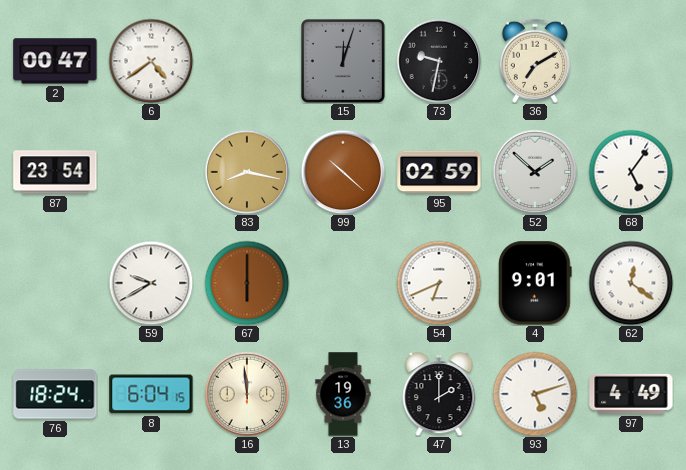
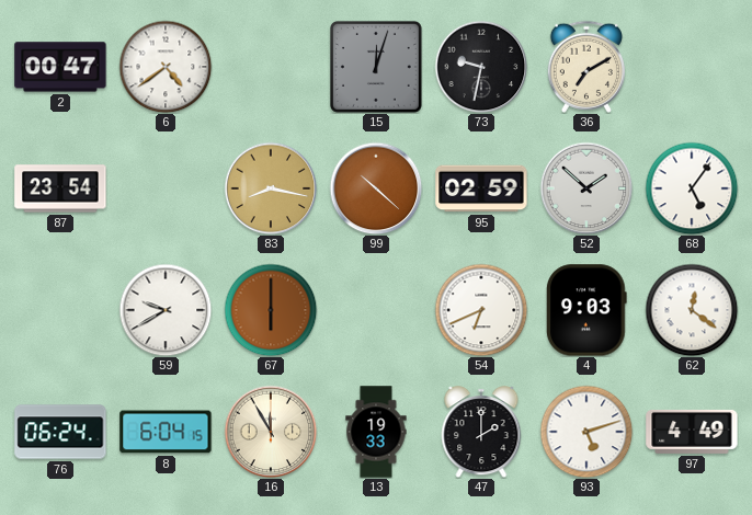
4: 9:01 -> 9:03
76: 18:24 -> 06:24
16: 11:59 -> 11:55
13: 19:36 -> 19:33
